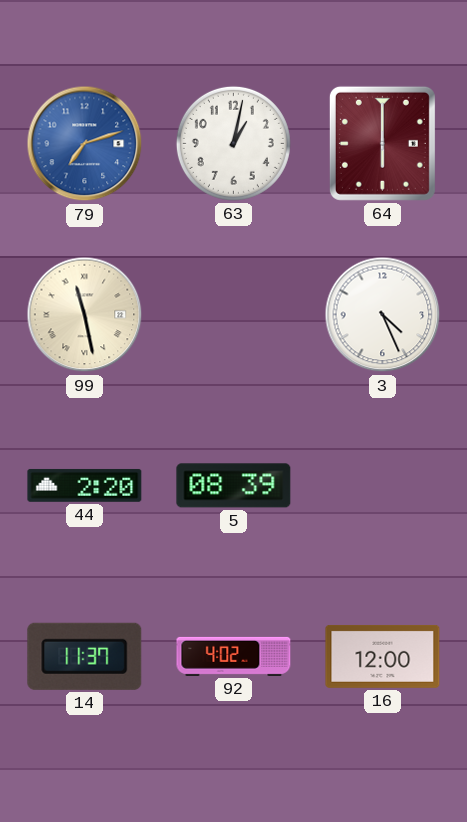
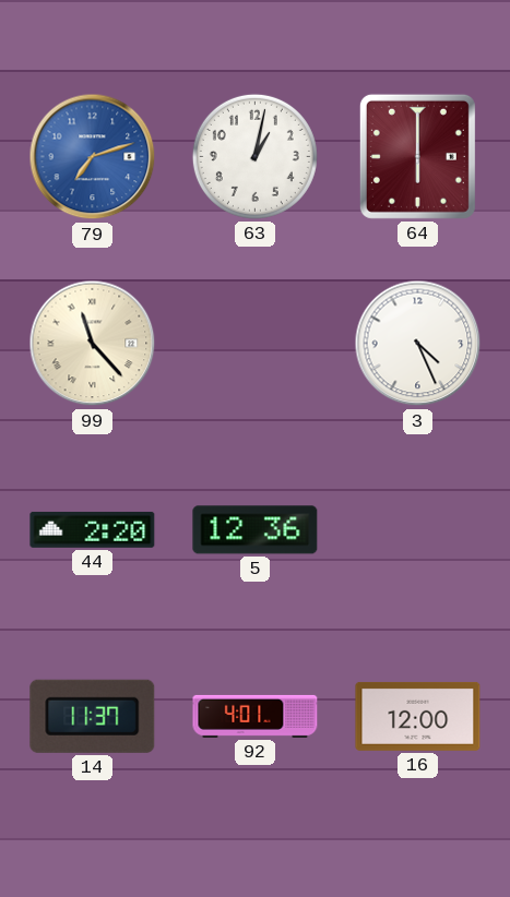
99: 11:28 -> 11:23
5: 08:39 -> 12:36
92: 4:02 -> 4:01
